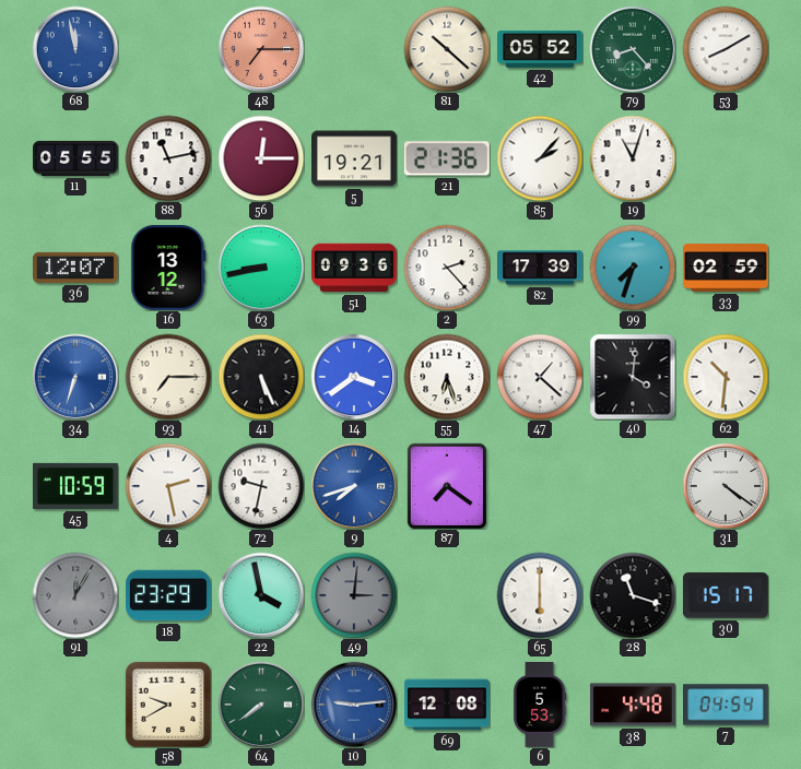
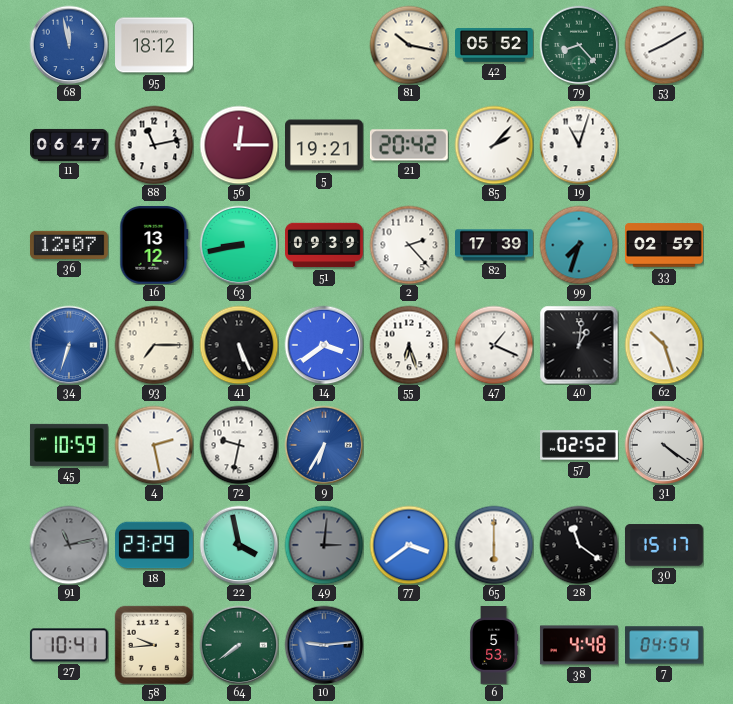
95: none -> 18:12
48: 7:15 -> none
81: 10:22 -> 10:17
11: 05:55 -> 06:47
21: 21:36 -> 20:42
51: 09:36 -> 09:39
47: 1:22 -> 1:19
40: 4:01 -> 1:01
62: 10:31 -> 10:27
9: 7:42 -> 6:35
87: 7:21 -> none
57: none -> 02:52
91: 12:05 -> 11:13
77: none -> 3:39
28: 11:18 -> 11:21
27: none -> 10:41
58: 9:40 -> 9:44
69: 12:08 -> none
